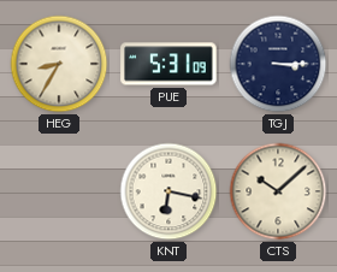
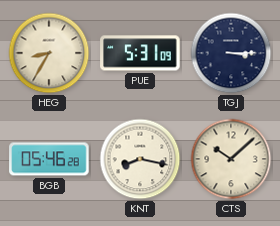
BGB: none -> 05:46
KNT: 6:17 -> 8:17
